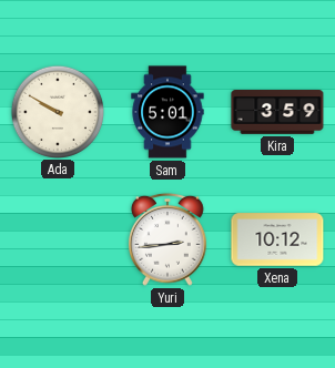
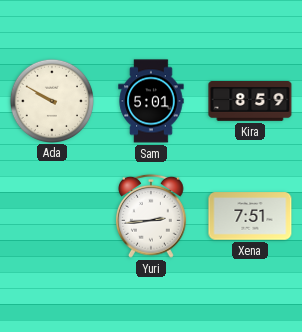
Kira: 3:59 -> 8:59
Xena: 10:12 -> 7:51
